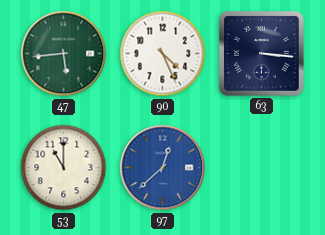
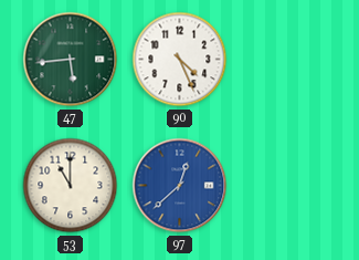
63: 3:16 -> none
